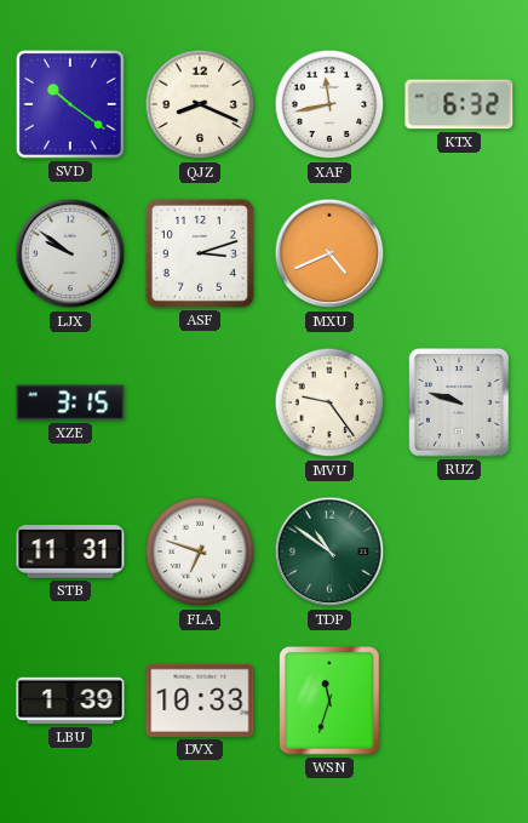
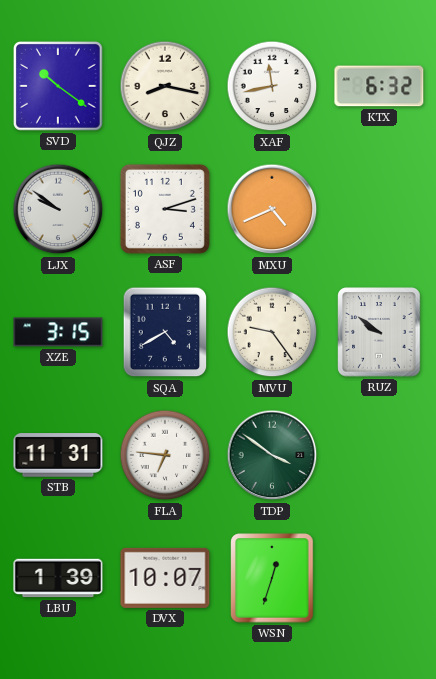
QJZ: 8:19 -> 8:17
SQA: none -> 4:40
RUZ: 9:48 -> 9:51
FLA: 6:48 -> 6:46
TDP: 10:51 -> 3:51
DVX: 10:33 -> 10:07
WSN: 11:33 -> 12:33
